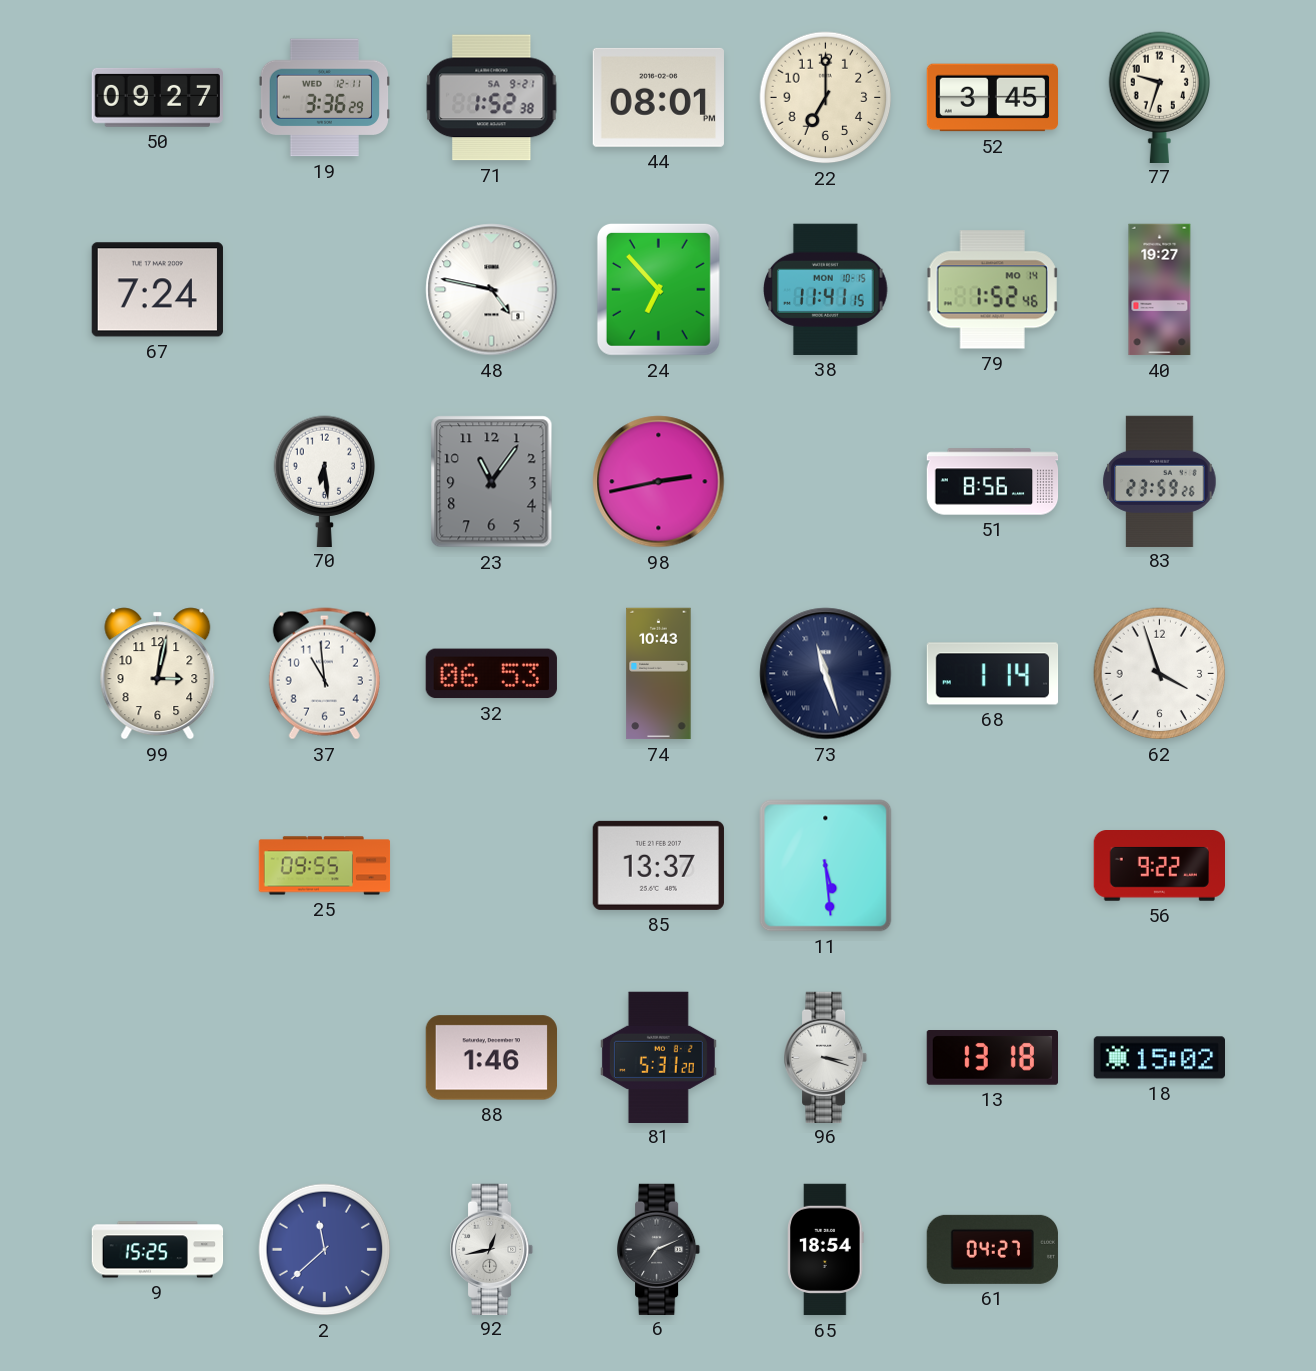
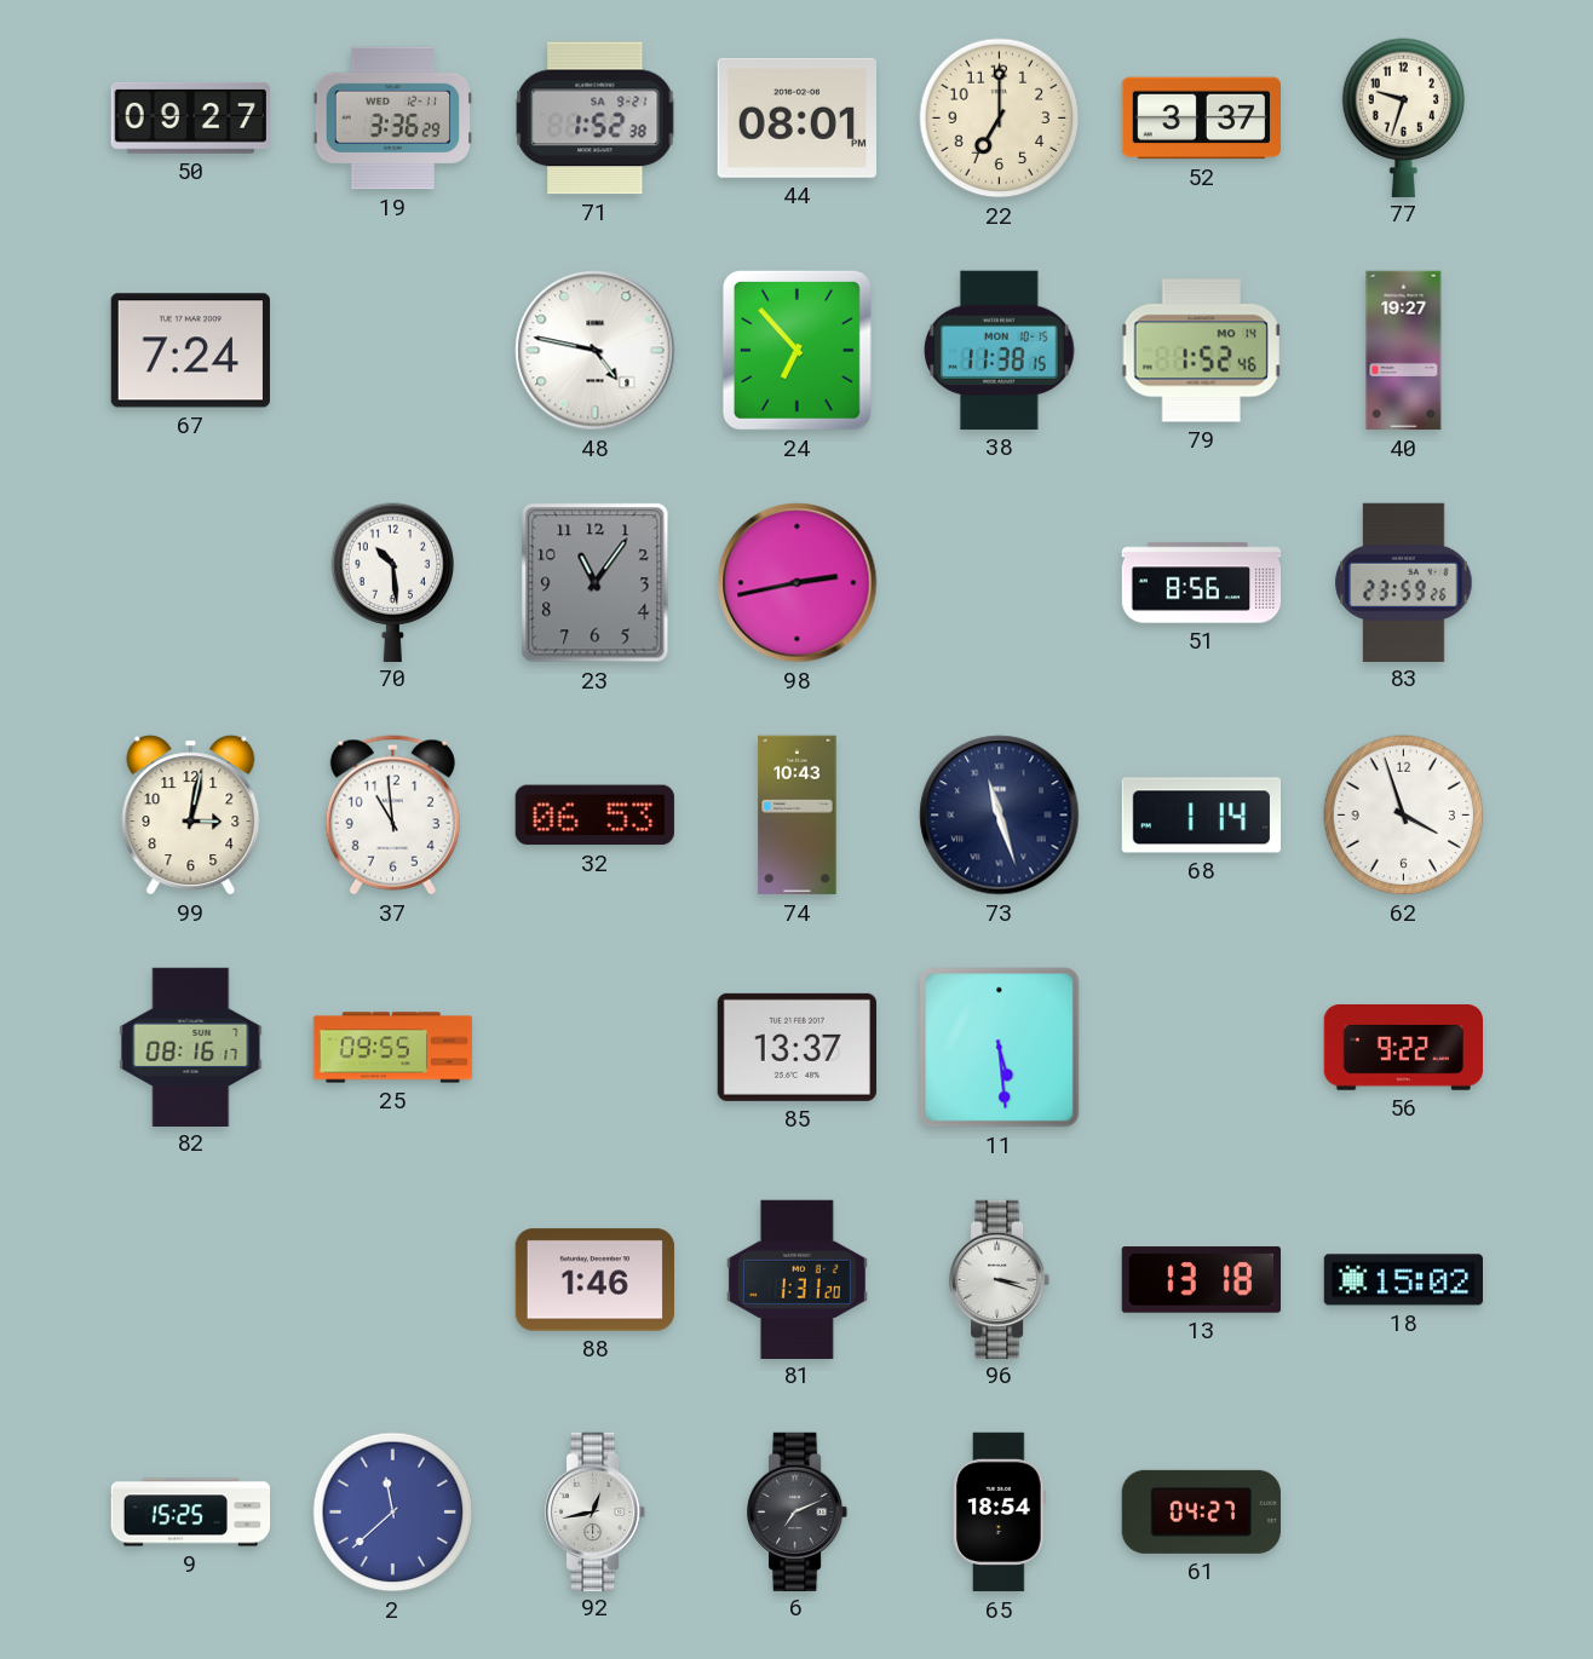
52: 3:45 -> 3:37
38: 11:41 -> 11:38
70: 6:29 -> 10:29
82: none -> 08:16
81: 5:31 -> 1:31
